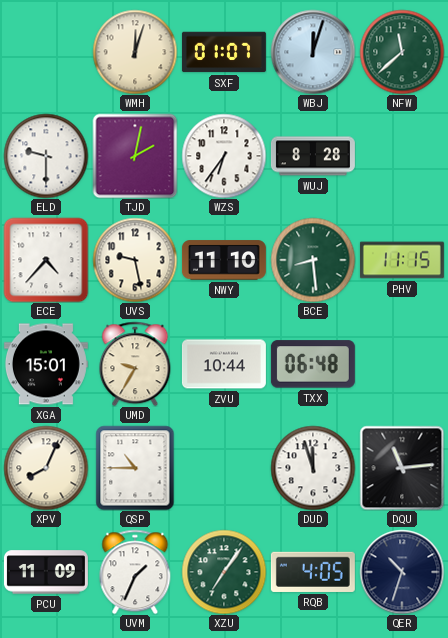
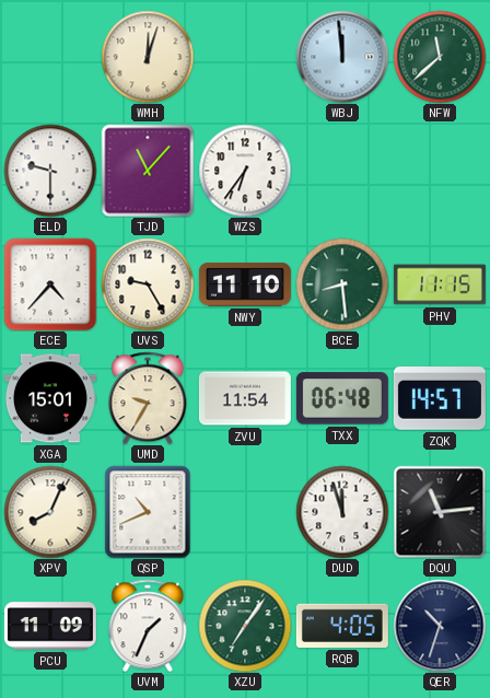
SXF: 01:07 -> none
WBJ: 12:03 -> 11:59
TJD: 2:02 -> 11:07
WUJ: 8:28 -> none
UVS: 9:28 -> 9:25
ZVU: 10:44 -> 11:54
ZQK: none -> 14:57
QSP: 10:45 -> 10:41
